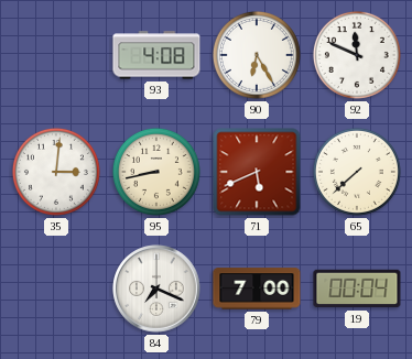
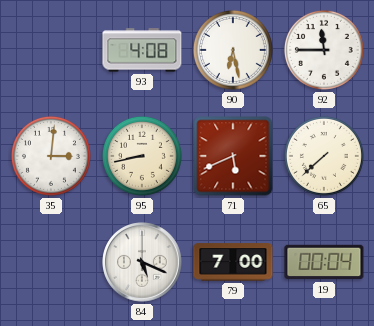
90: 6:25 -> 6:28
92: 11:49 -> 11:45
84: 7:19 -> 5:19
